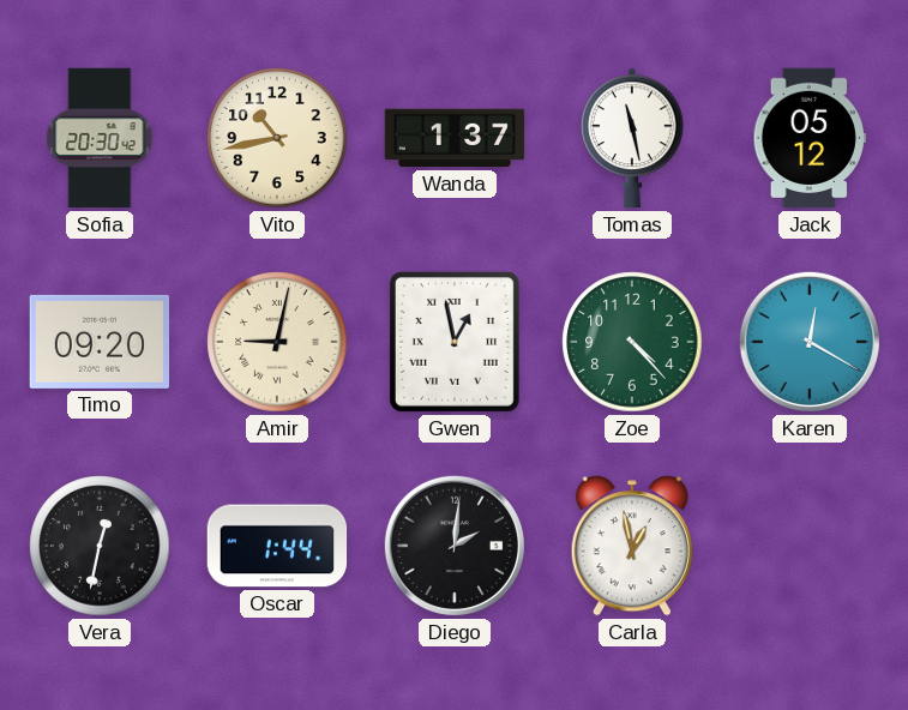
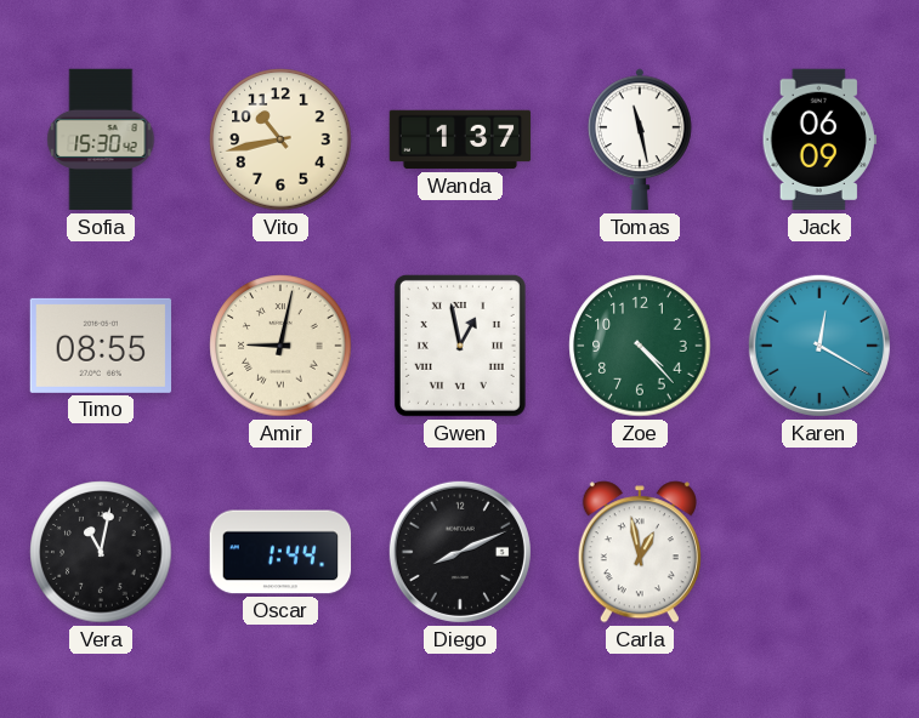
Sofia: 20:30 -> 15:30
Jack: 05:12 -> 06:09
Timo: 09:20 -> 08:55
Vera: 12:32 -> 11:02
Diego: 2:01 -> 8:11
